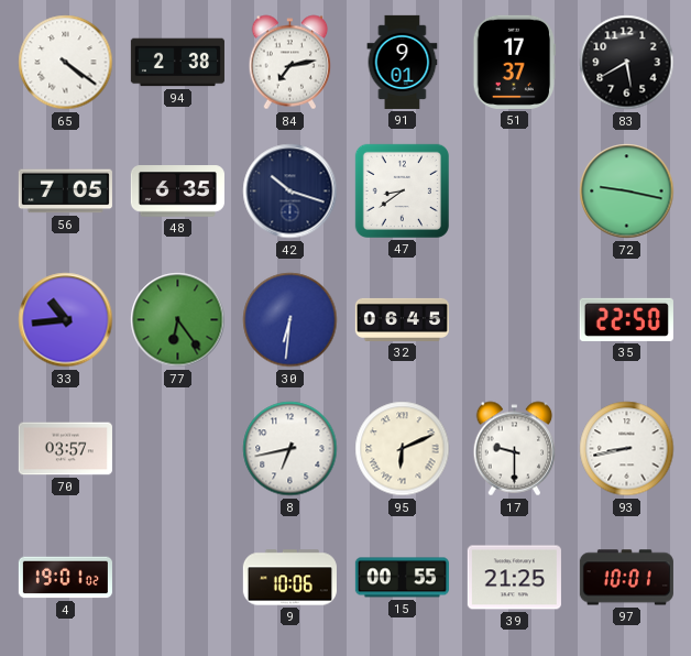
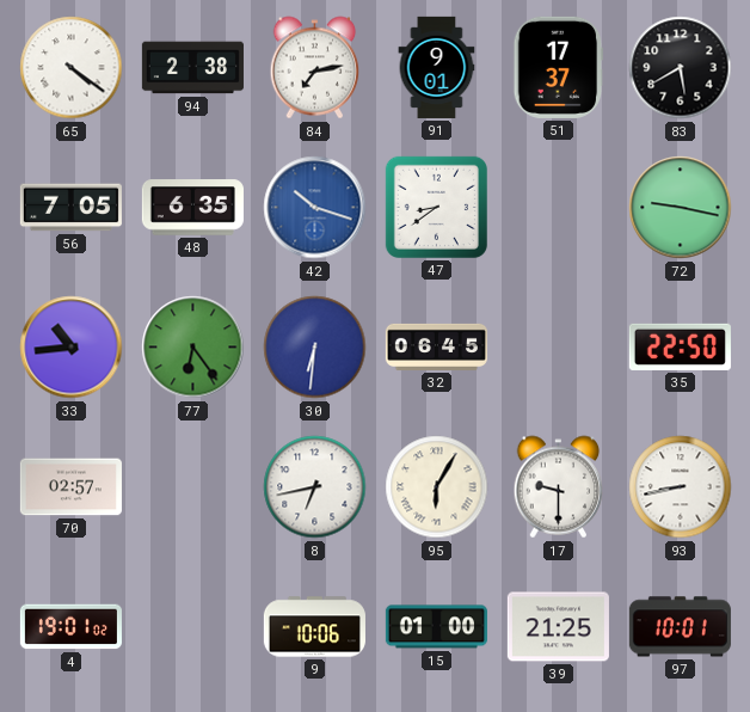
42 dial: navy -> blue
70: 03:57 -> 02:57
95: 6:11 -> 6:05
15: 00:55 -> 01:00
